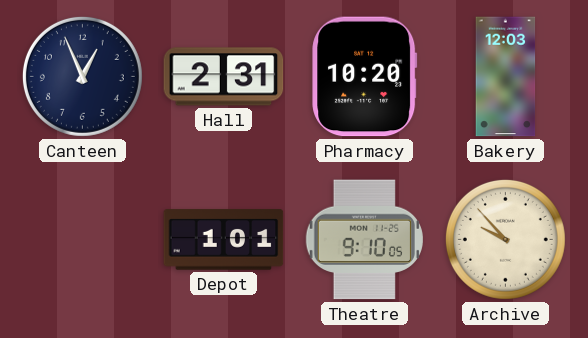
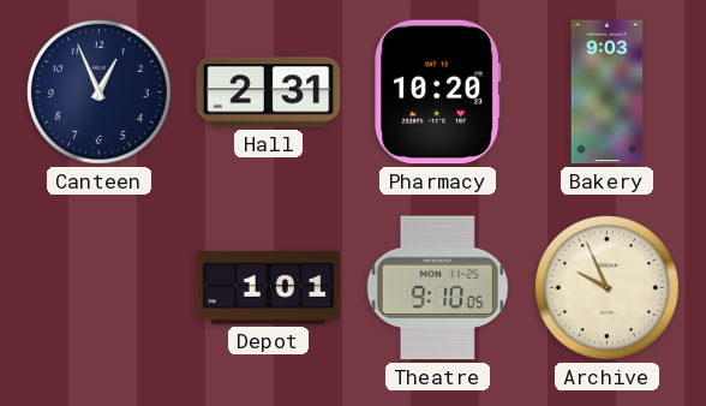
Bakery: 12:03 -> 9:03
Archive: 9:53 -> 9:56
